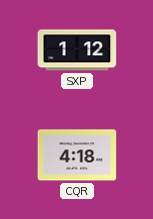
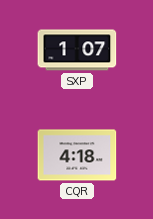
SXP: 1:12 -> 1:07
